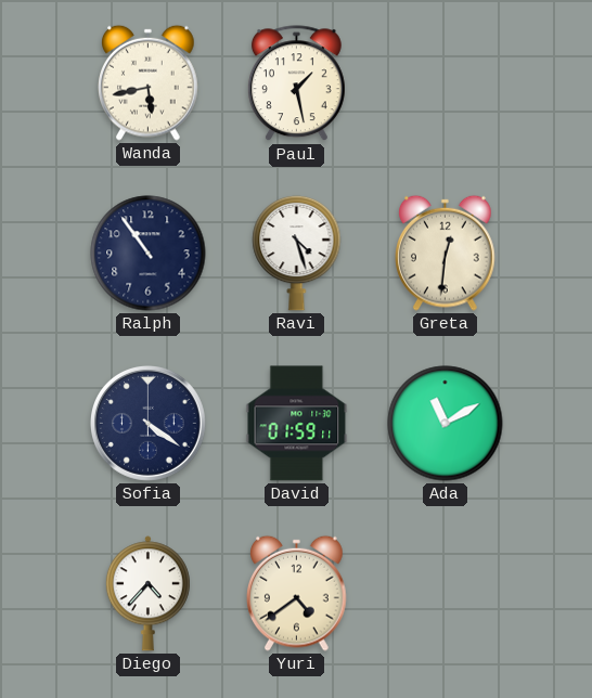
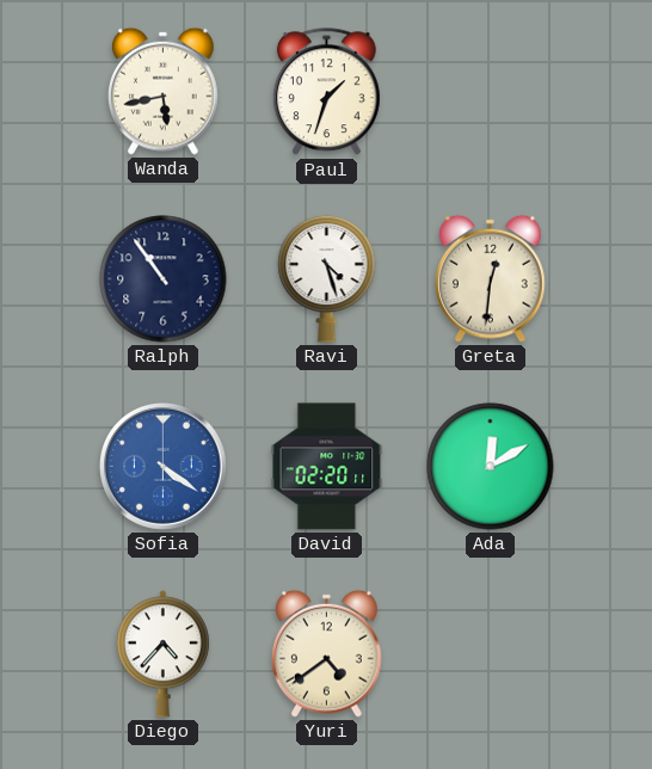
Paul: 1:28 -> 1:33
Sofia dial: navy -> blue
David: 01:59 -> 02:20
Ada: 11:10 -> 12:10
